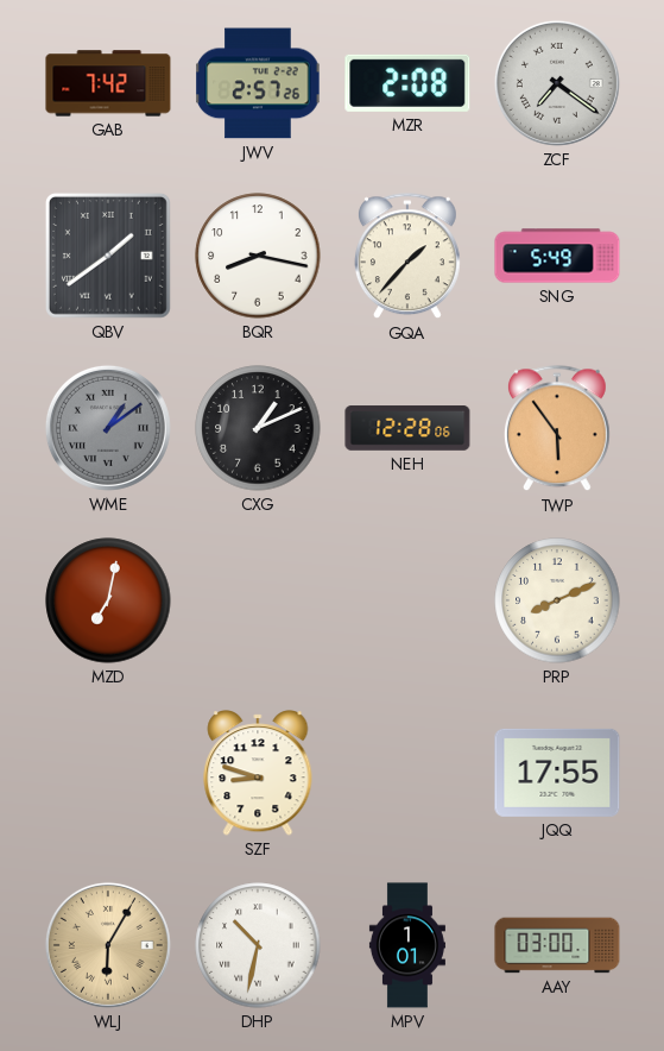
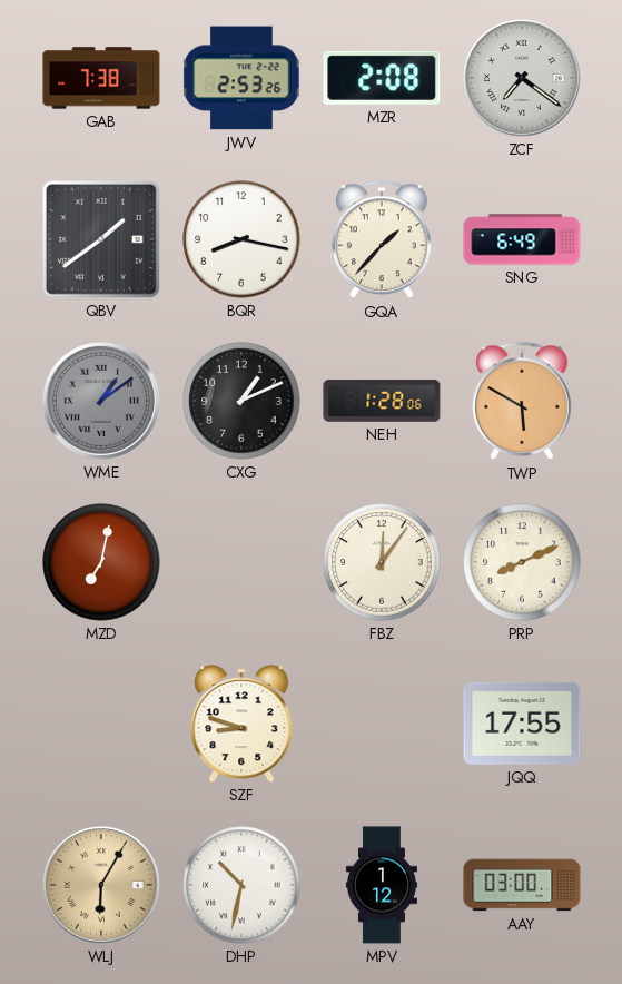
GAB: 7:42 -> 7:38
JWV: 2:57 -> 2:53
SNG: 5:49 -> 6:49
NEH: 12:28 -> 1:28
TWP: 5:54 -> 5:50
FBZ: none -> 12:06
MPV: 1:01 -> 1:12
